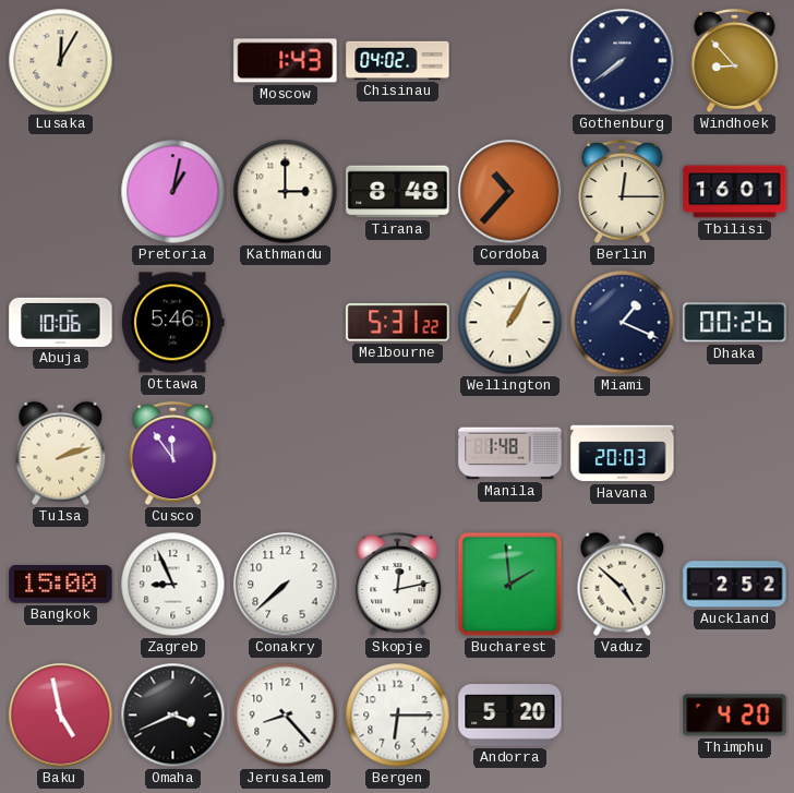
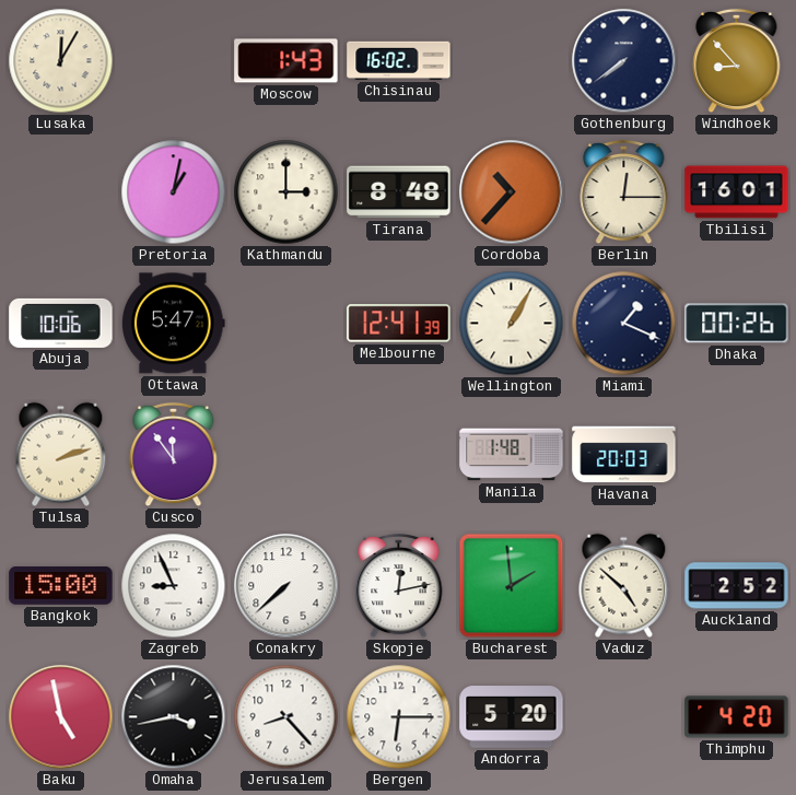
Chisinau: 04:02 -> 16:02
Ottawa: 5:46 -> 5:47
Melbourne: 5:31 -> 12:41
Omaha: 3:41 -> 3:43
